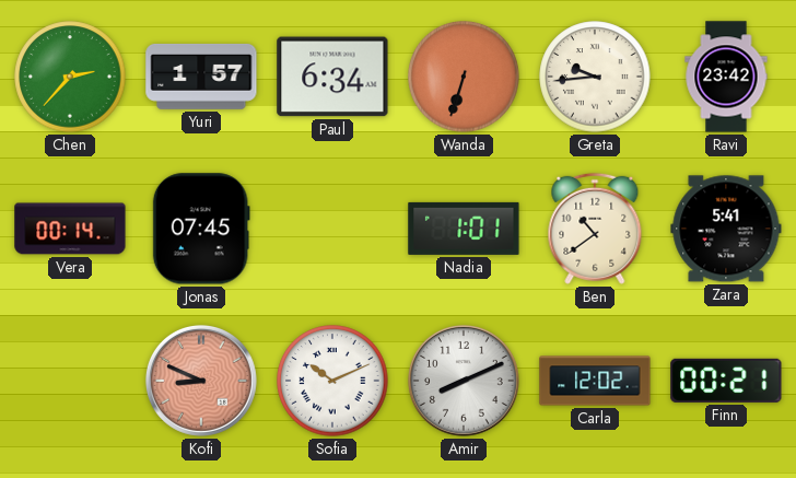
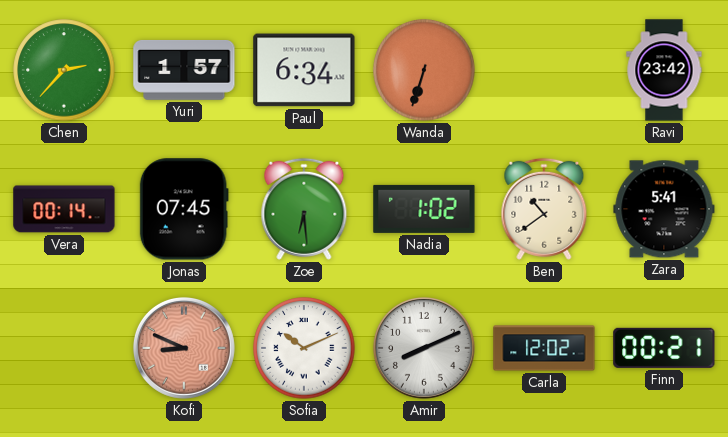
Greta: 9:44 -> none
Zoe: none -> 6:29
Nadia: 1:01 -> 1:02
